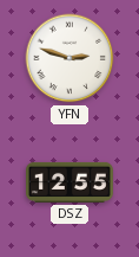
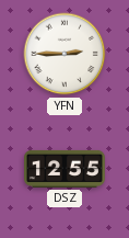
YFN: 2:48 -> 2:45
